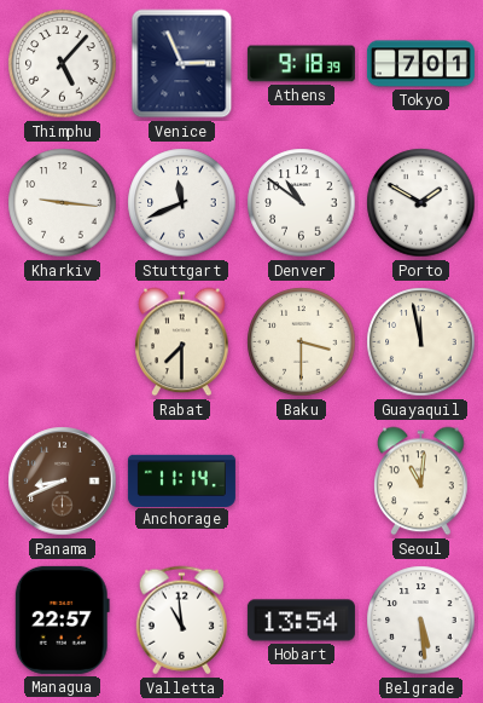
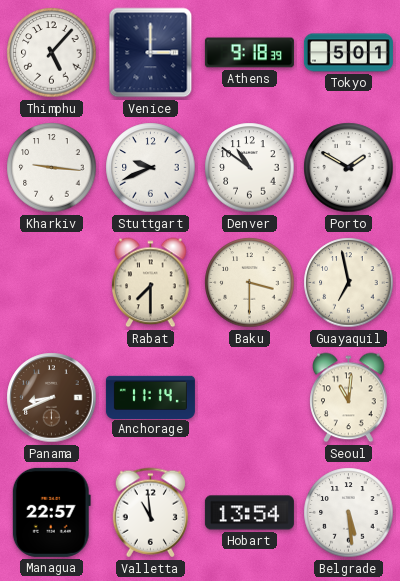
Venice: 2:56 -> 3:00
Tokyo: 7:01 -> 5:01
Stuttgart: 11:41 -> 9:41
Guayaquil: 11:58 -> 6:58
